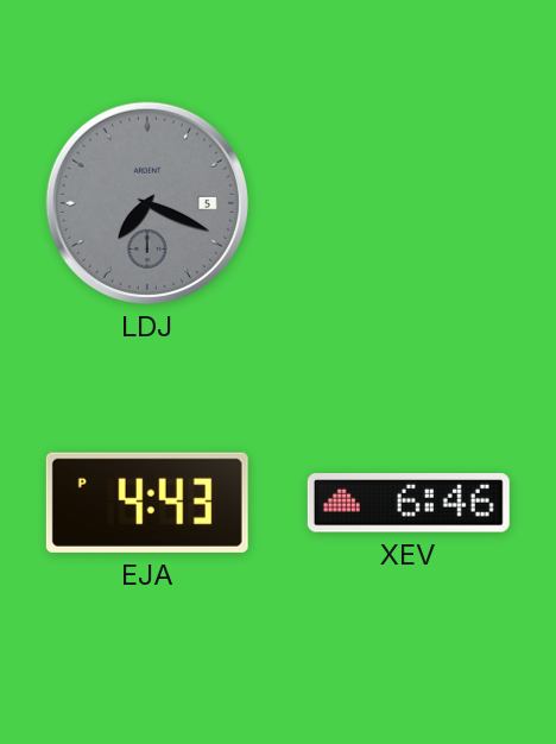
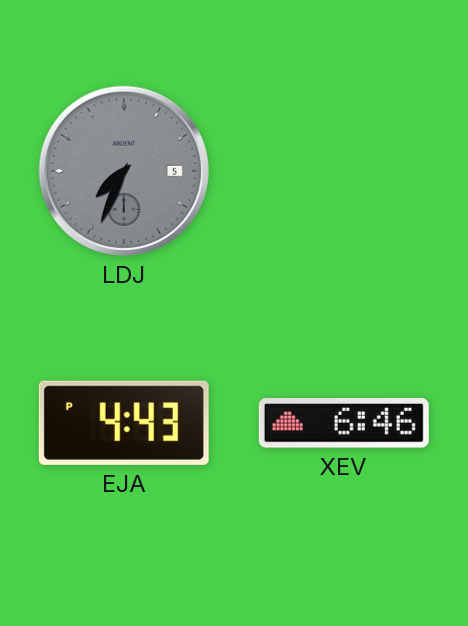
LDJ: 7:19 -> 7:34
